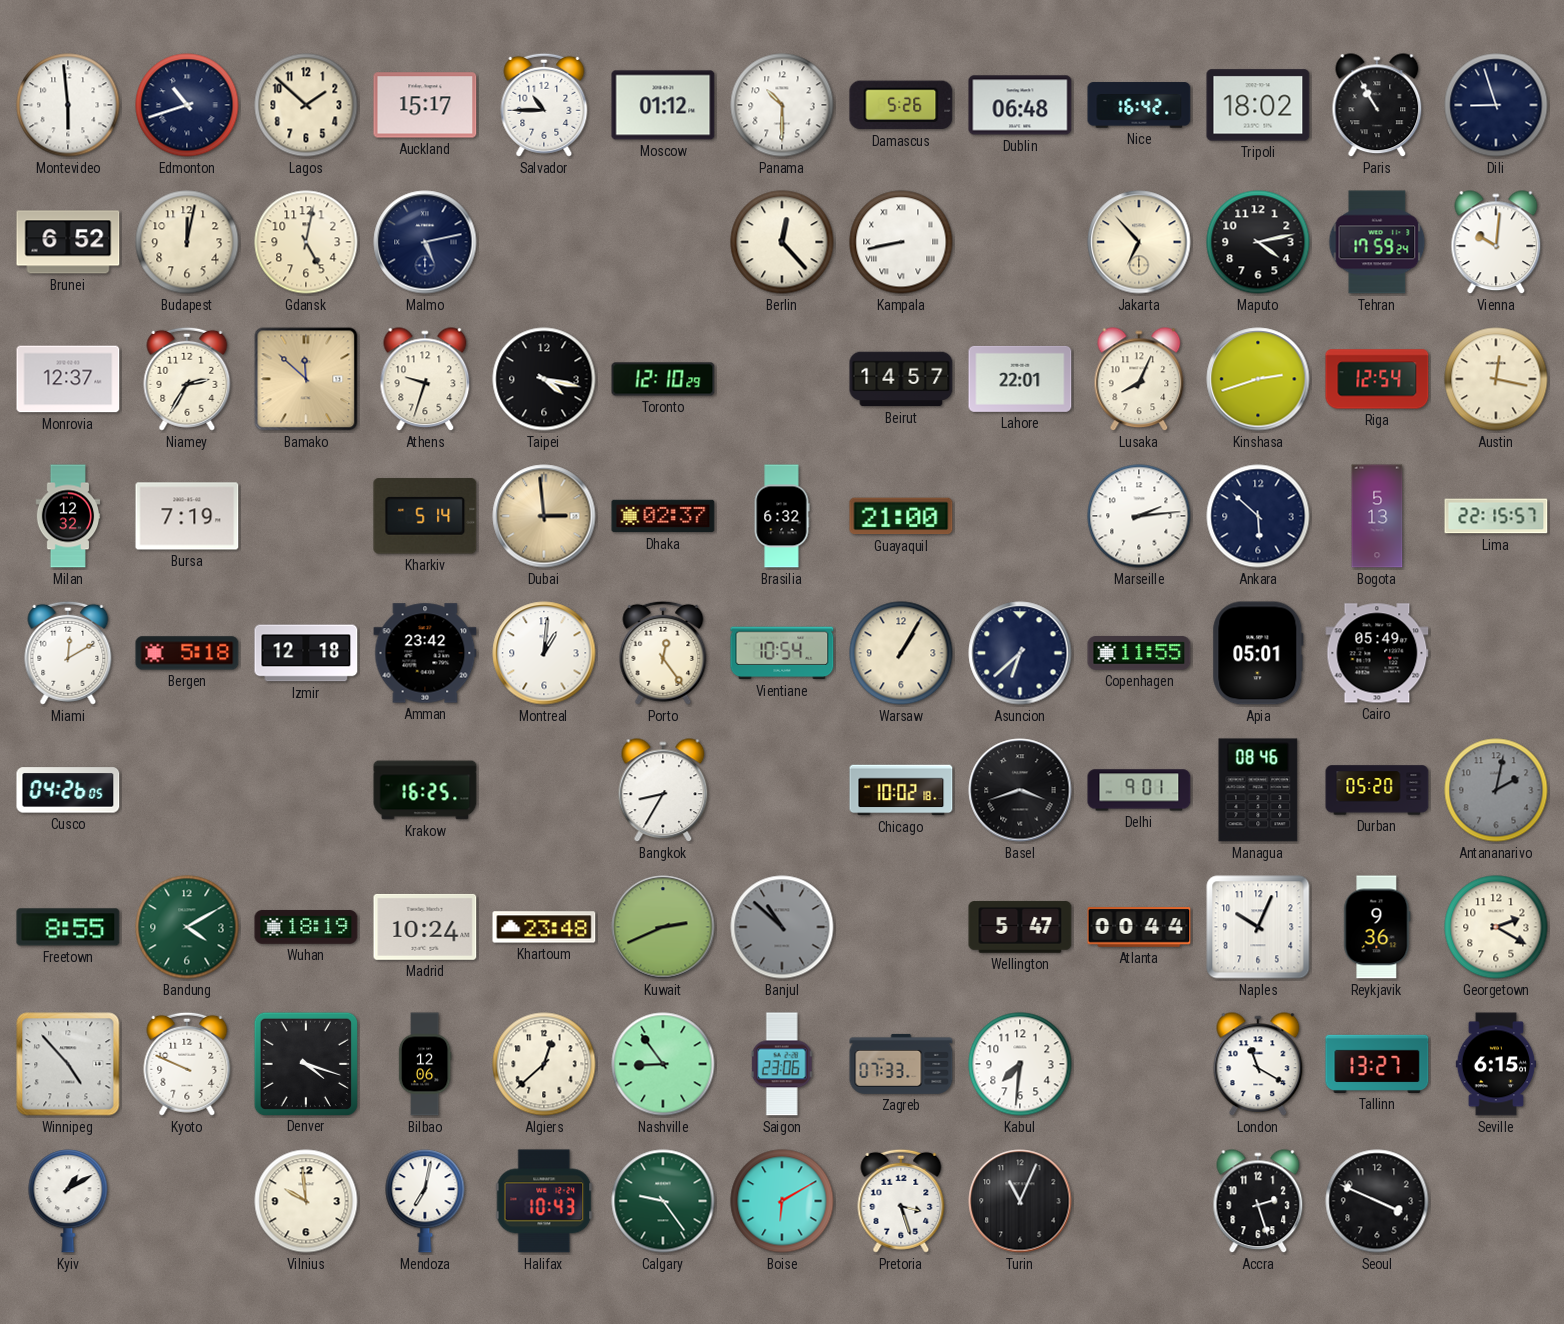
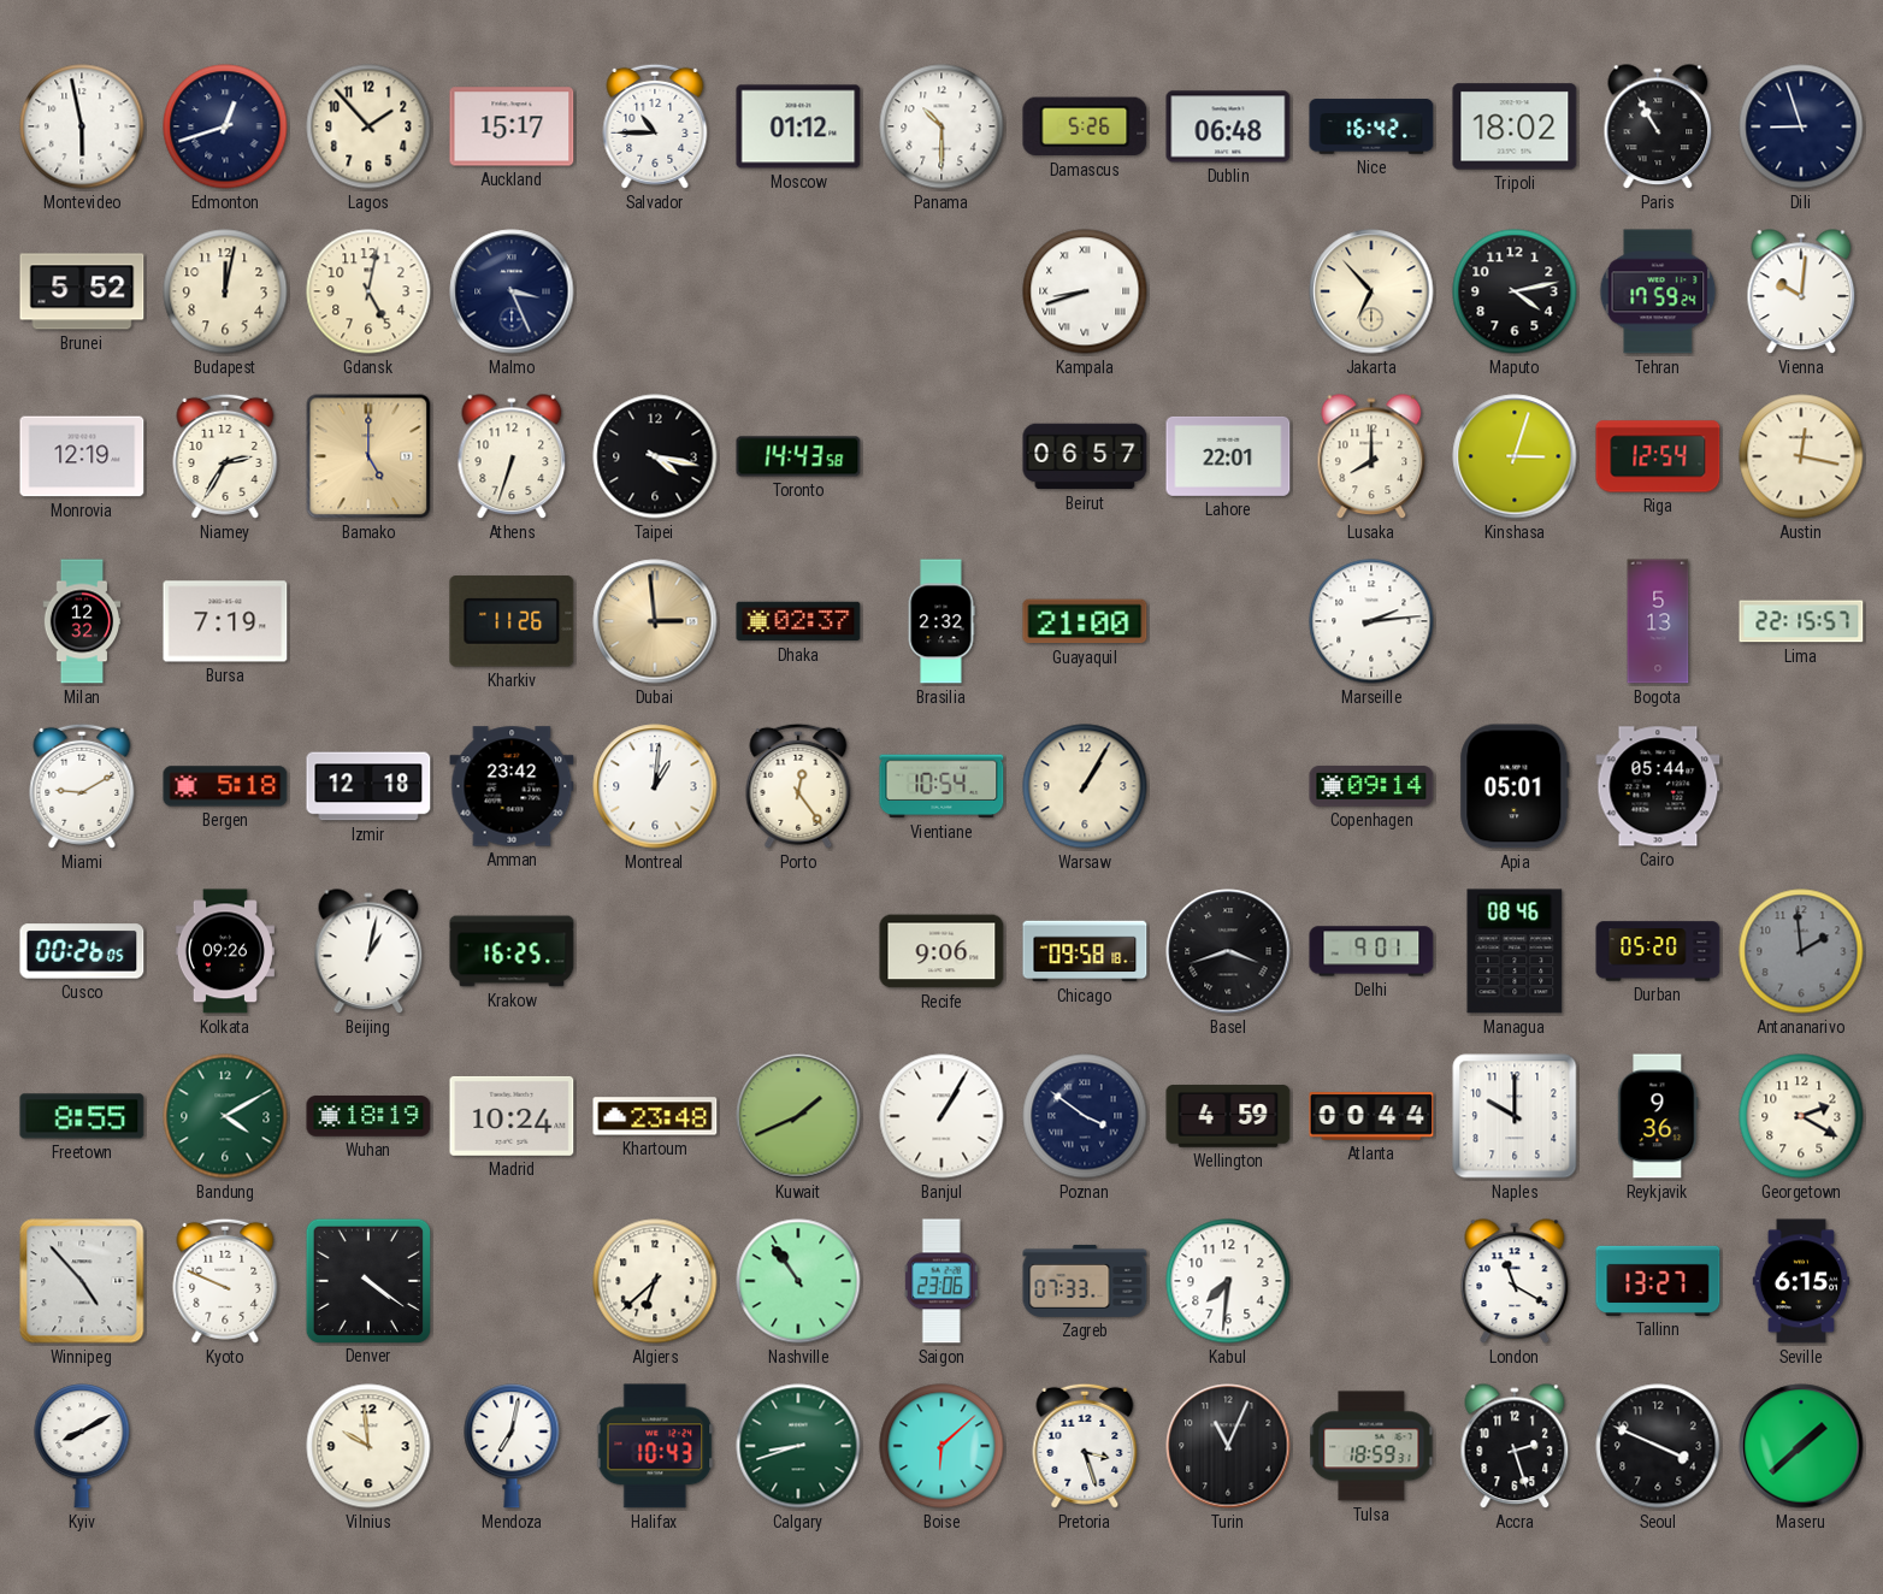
Montevideo: 5:59 -> 5:58
Edmonton: 10:42 -> 12:42
Lagos: 1:52 -> 1:53
Brunei: 6:52 -> 5:52
Malmo: 5:13 -> 3:26
Berlin: 12:23 -> none
Kampala: 8:43 -> 8:42
Monrovia: 12:37 -> 12:19
Bamako: 11:52 -> 5:00
Athens: 9:33 -> 6:33
Toronto: 12:10 -> 14:43
Beirut: 14:57 -> 06:57
Lusaka: 8:04 -> 8:00
Kinshasa: 2:42 -> 3:03
Kharkiv: 5:14 -> 11:26
Brasilia: 6:32 -> 2:32
Ankara: 5:52 -> none
Miami: 12:10 -> 9:10
Asuncion: 6:38 -> none
Copenhagen: 11:55 -> 09:14
Cairo: 05:49 -> 05:44
Cusco: 04:26 -> 00:26
Kolkata: none -> 09:26
Beijing: none -> 1:02
Bangkok: 8:35 -> none
Recife: none -> 9:06
Chicago: 10:02 -> 09:58
Antananarivo: 2:02 -> 1:59
Kuwait: 2:41 -> 1:41
Banjul: 10:52 -> 1:05
Banjul dial: grey -> white
Poznan: none -> 3:51
Wellington: 5:47 -> 4:59
Naples: 10:04 -> 10:00
Denver: 4:18 -> 4:21
Bilbao: 12:06 -> none
Algiers: 12:38 -> 6:38
Nashville: 8:54 -> 10:54
Kyiv: 1:10 -> 8:10
Calgary: 9:24 -> 8:42
Boise: 6:10 -> 6:08
Tulsa: none -> 18:59
Maseru: none -> 1:38
